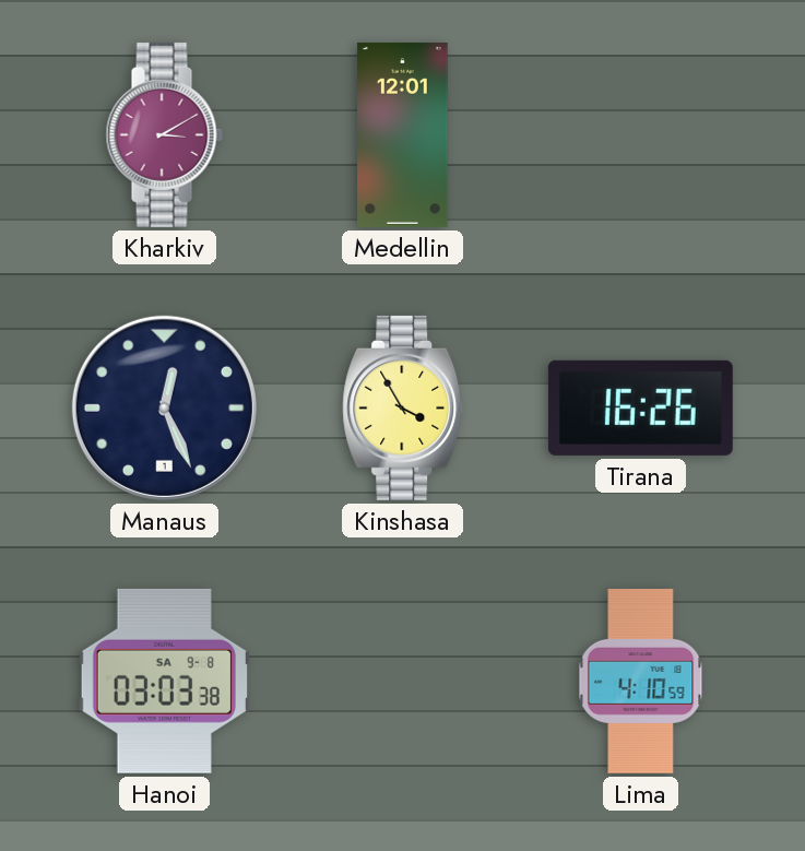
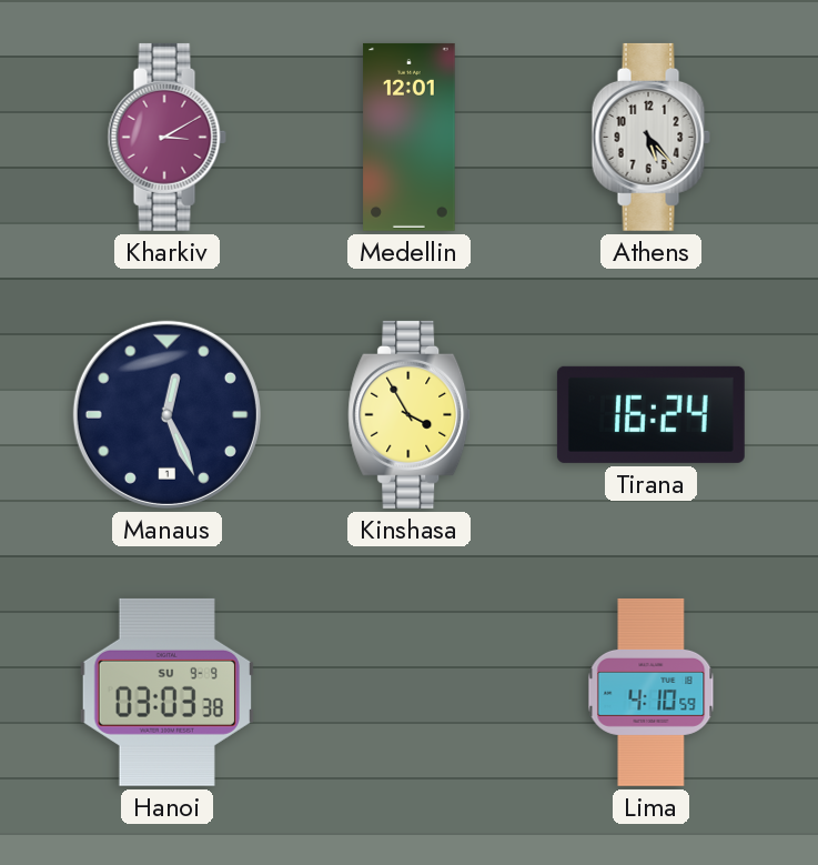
Athens: none -> 5:23
Tirana: 16:26 -> 16:24
Hanoi date: SA 9-8 -> SU 9-9
